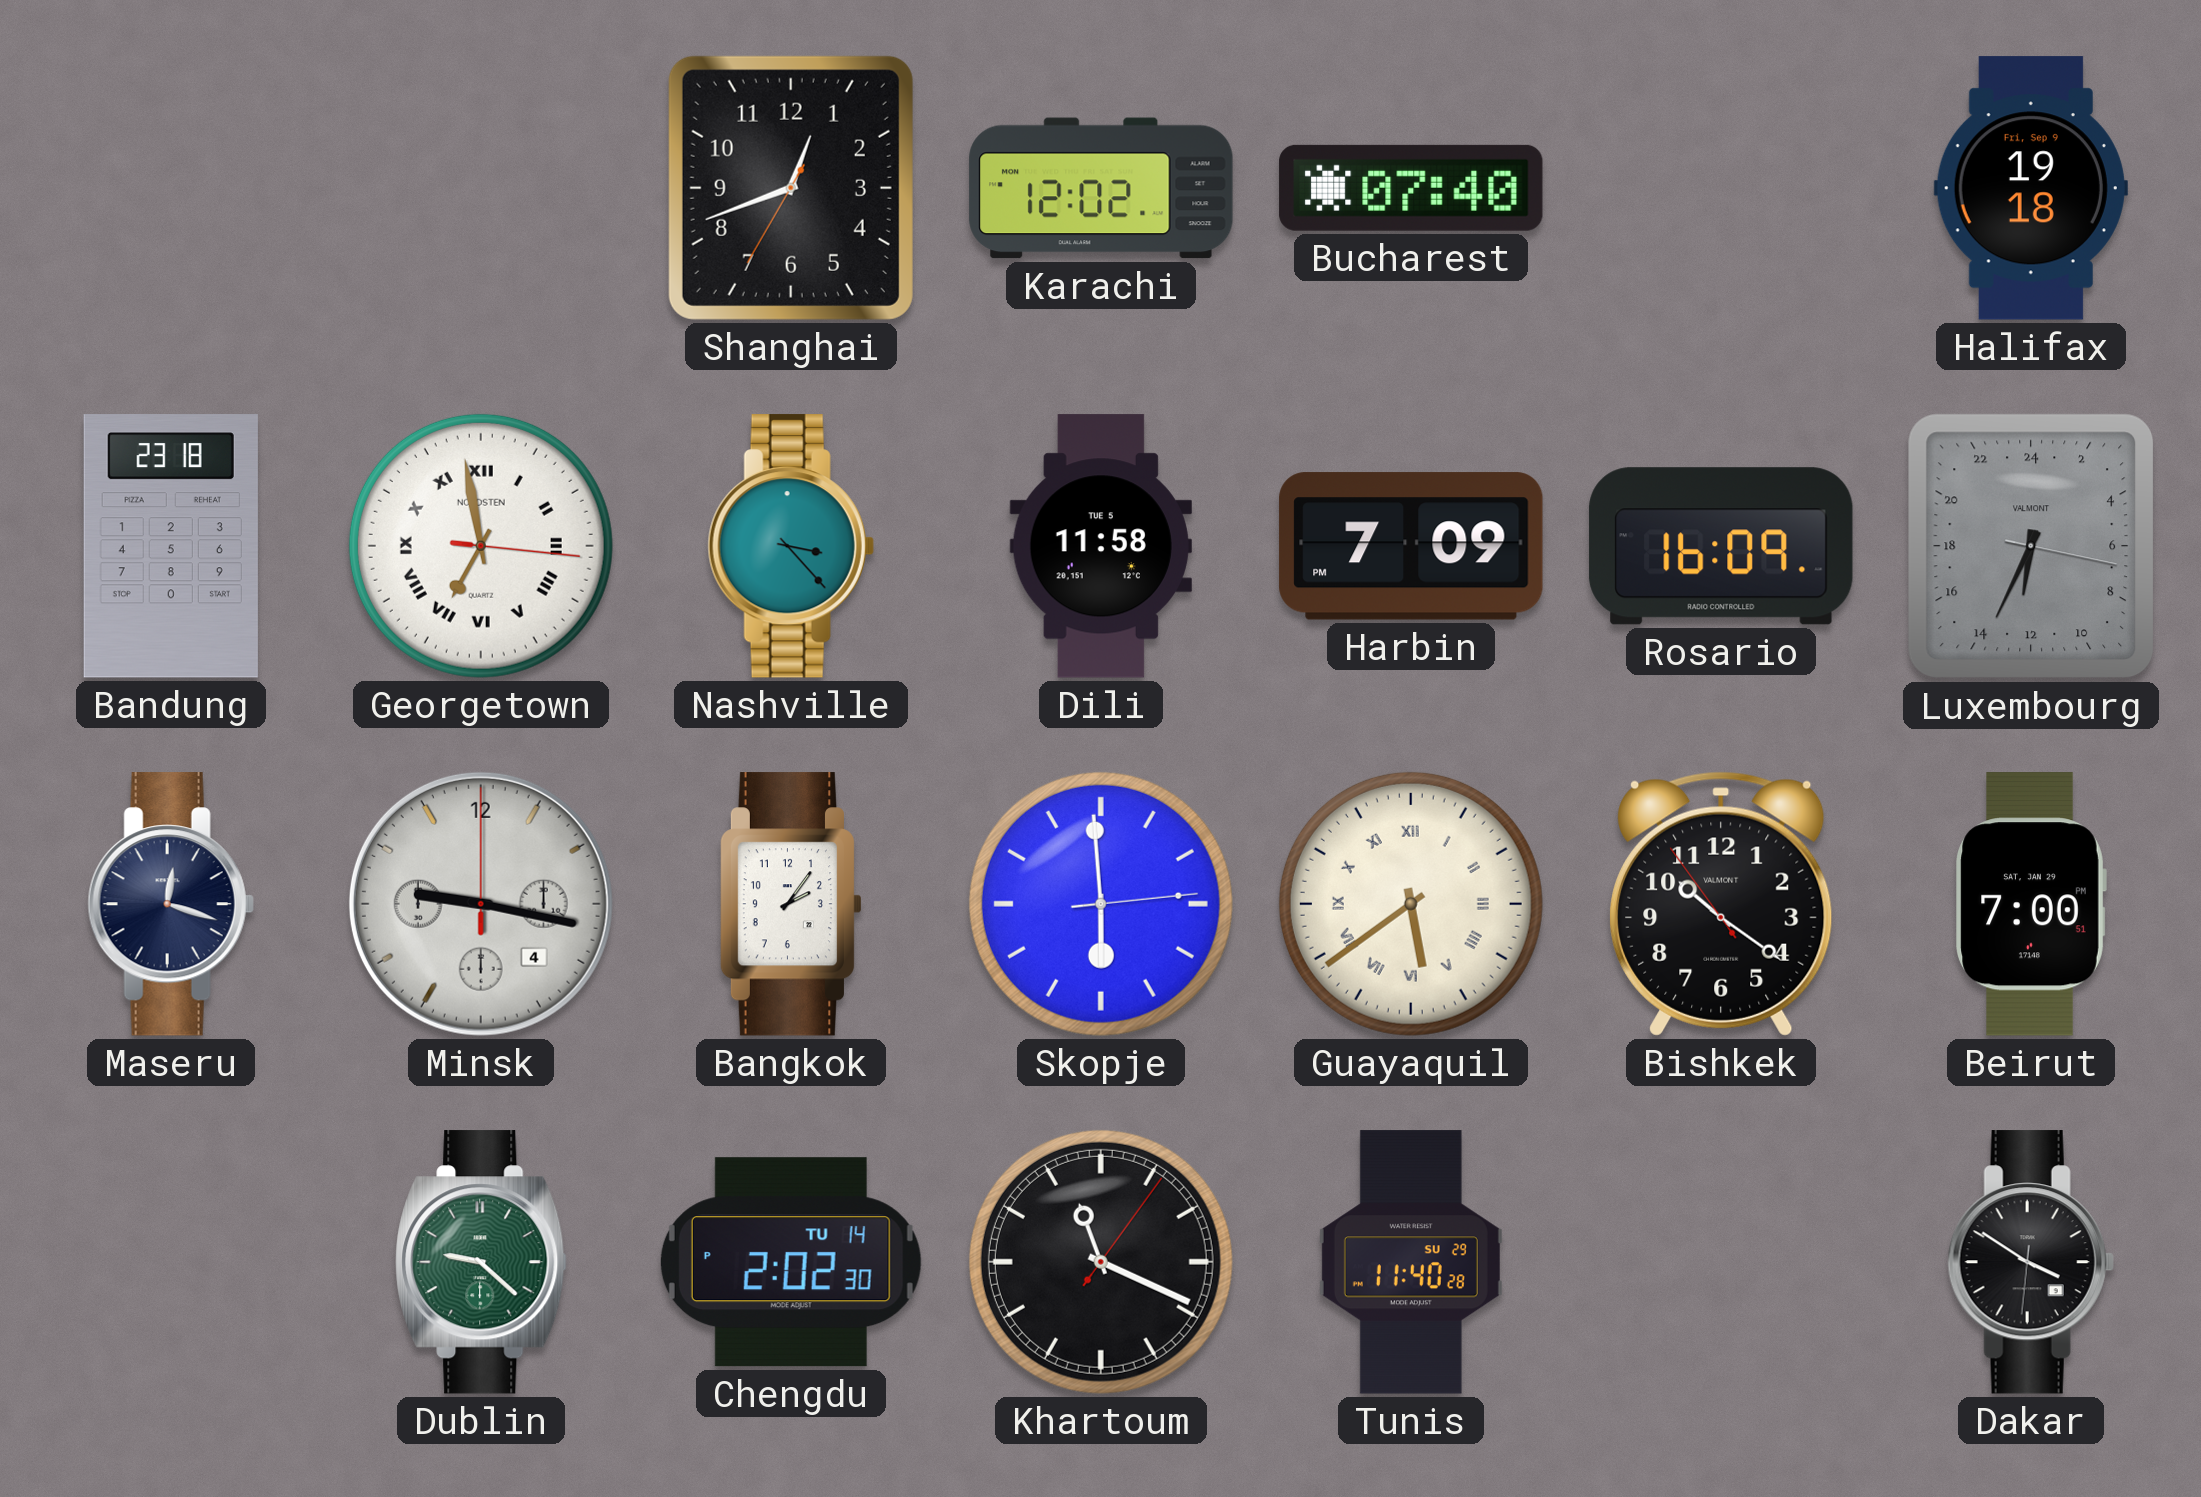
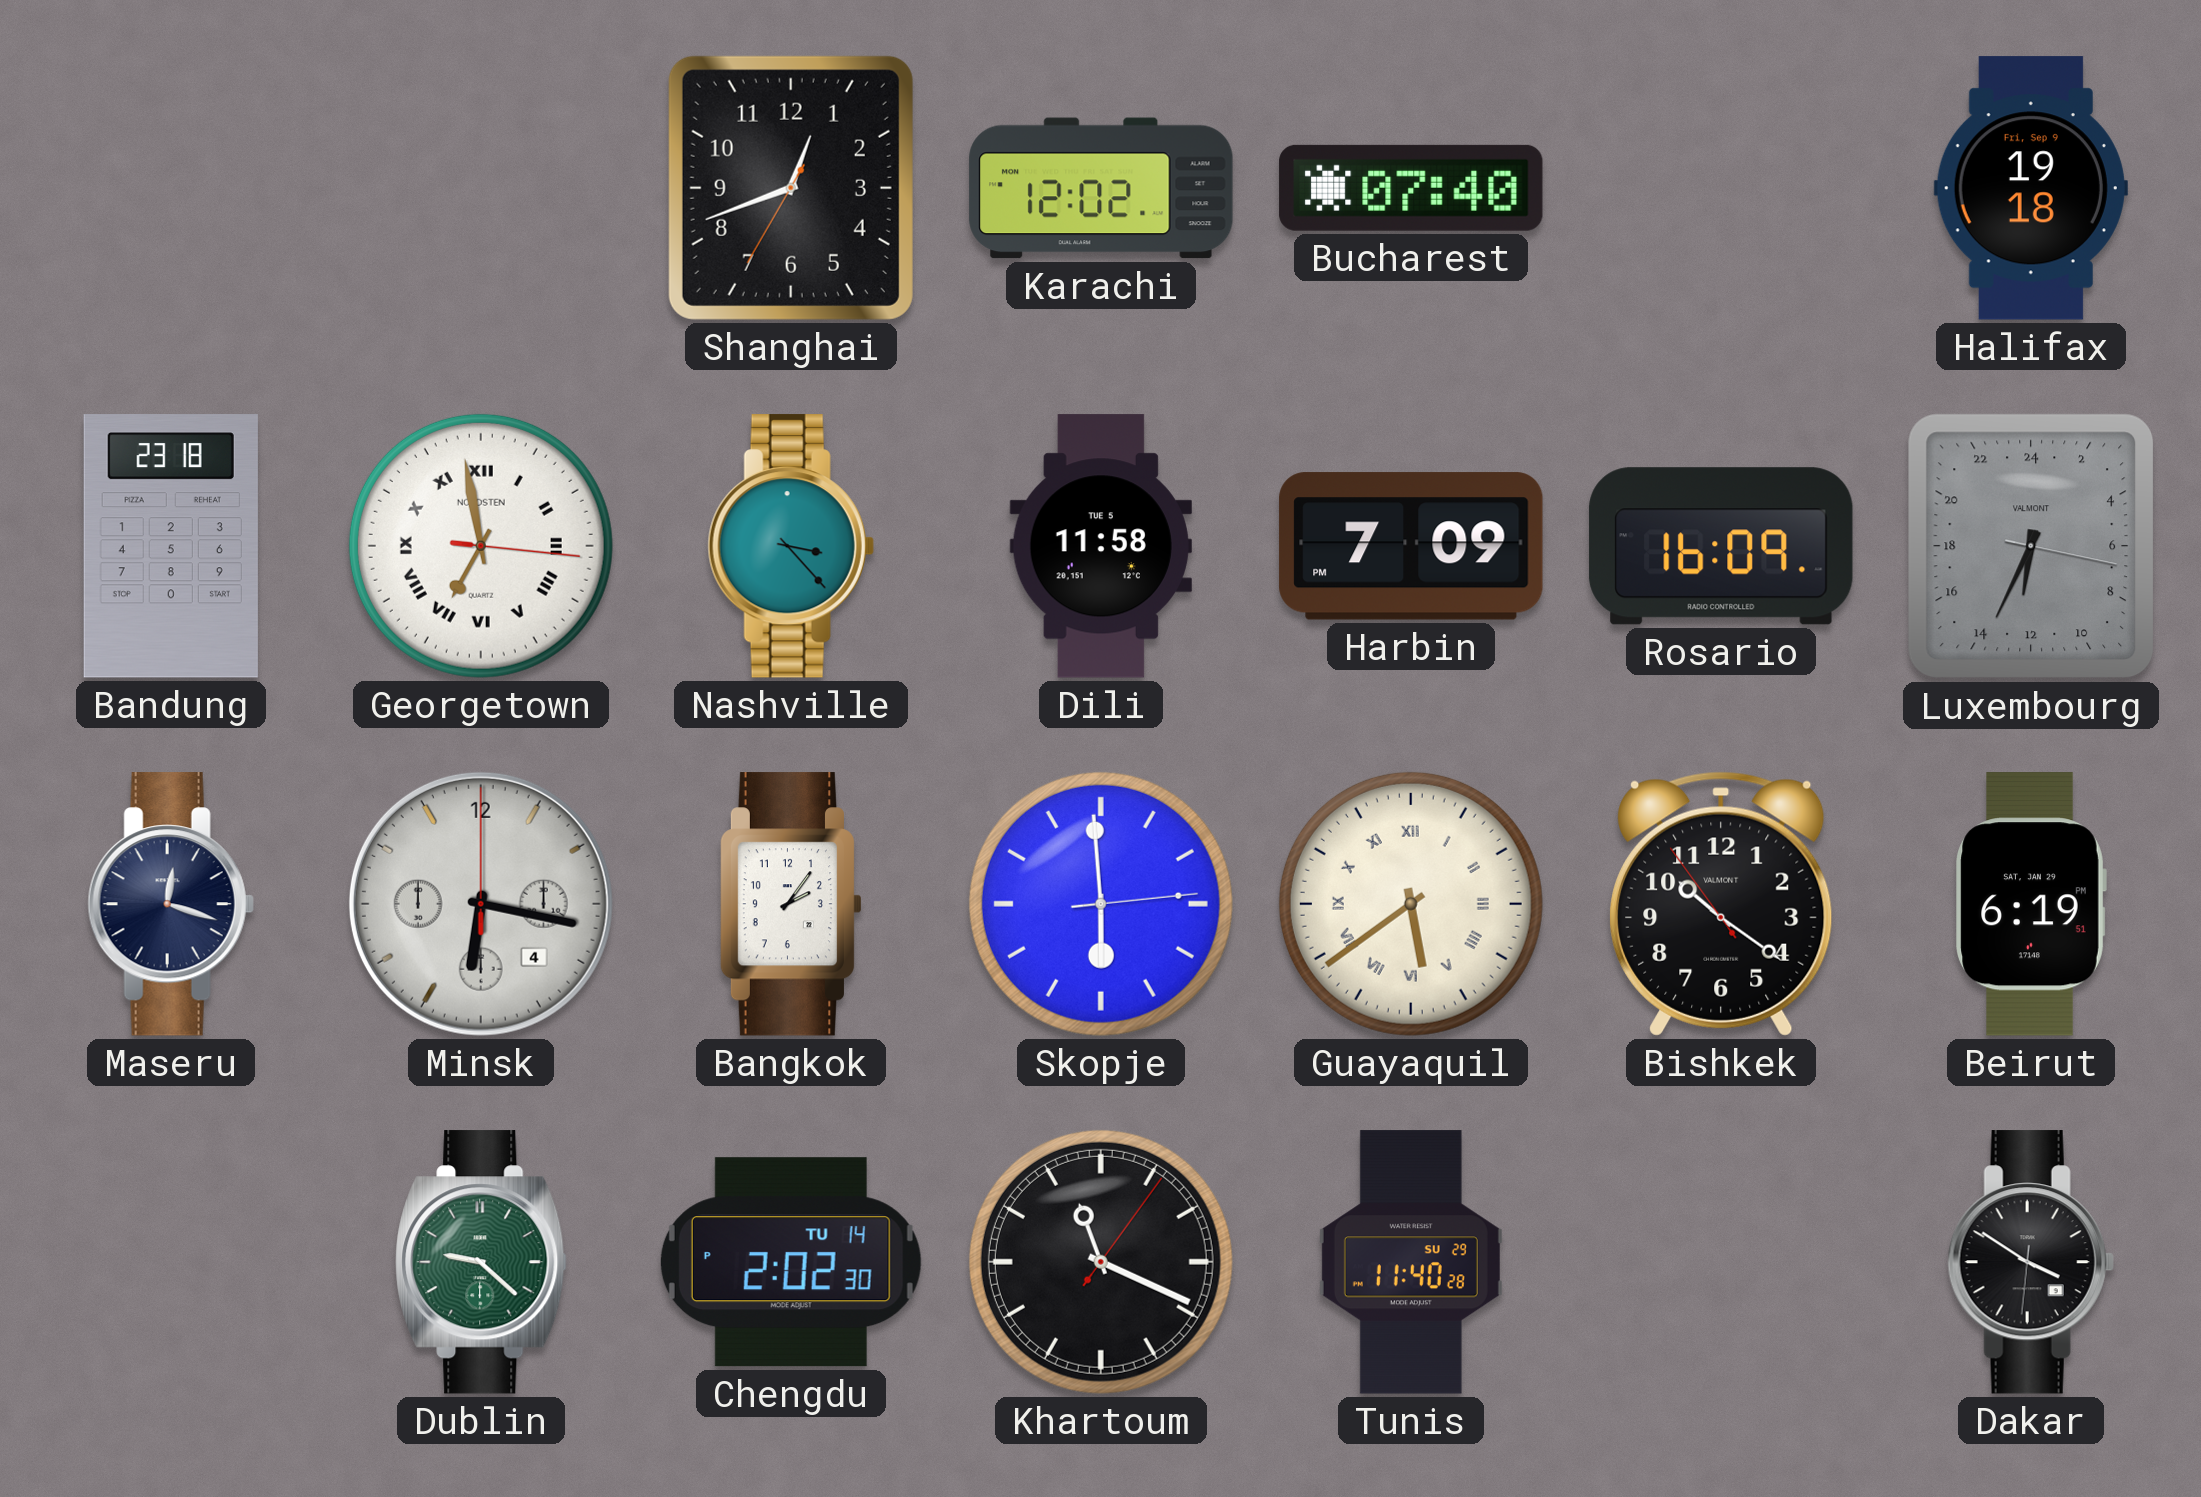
Minsk: 9:17 -> 6:17
Beirut: 7:00 -> 6:19
